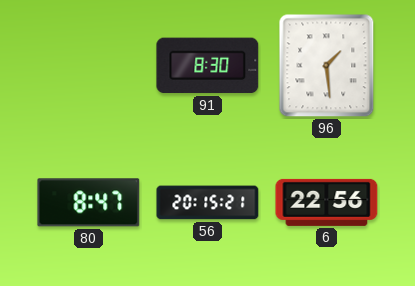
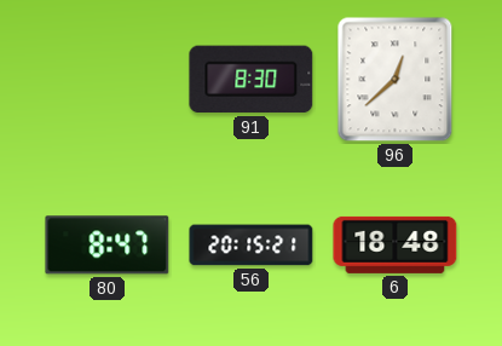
96: 1:29 -> 12:38
6: 22:56 -> 18:48
